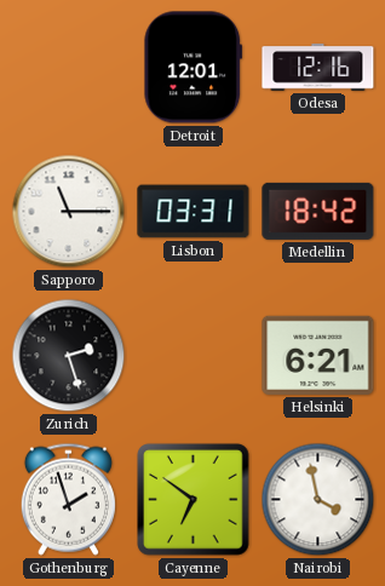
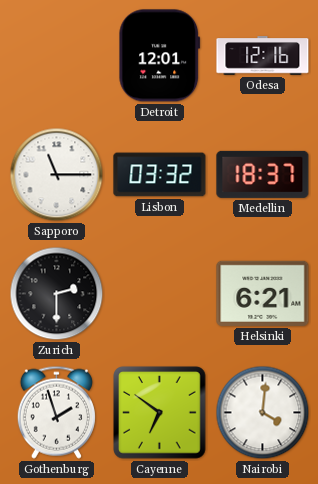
Lisbon: 03:31 -> 03:32
Medellin: 18:42 -> 18:37
Zurich: 2:27 -> 2:30
Nairobi: 3:58 -> 4:01
